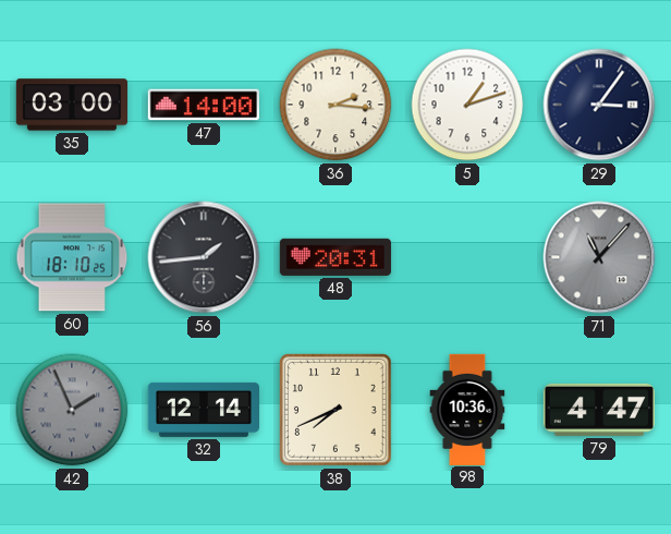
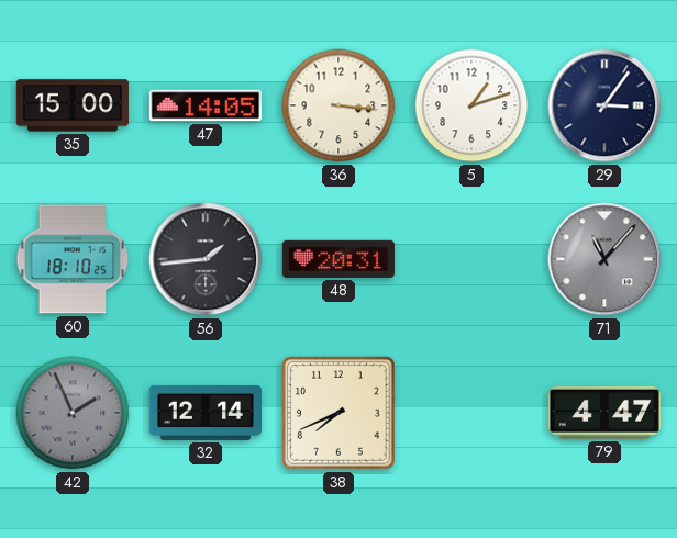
35: 03:00 -> 15:00
47: 14:00 -> 14:05
36: 2:16 -> 3:16
98: 10:36 -> none
